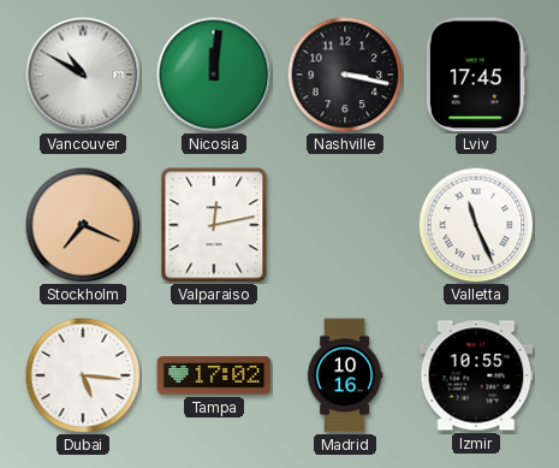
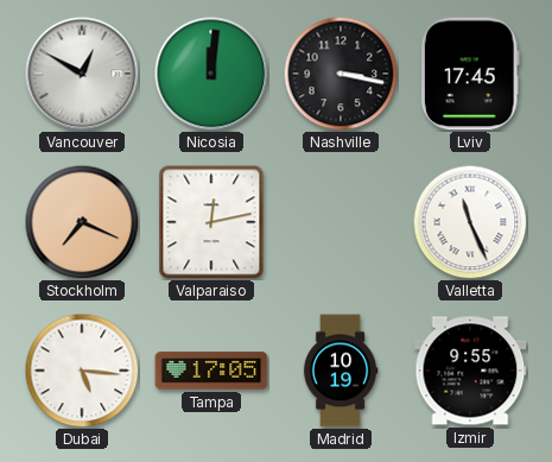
Vancouver: 10:50 -> 12:50
Tampa: 17:02 -> 17:05
Madrid: 10:16 -> 10:19
Izmir: 10:55 -> 9:55
